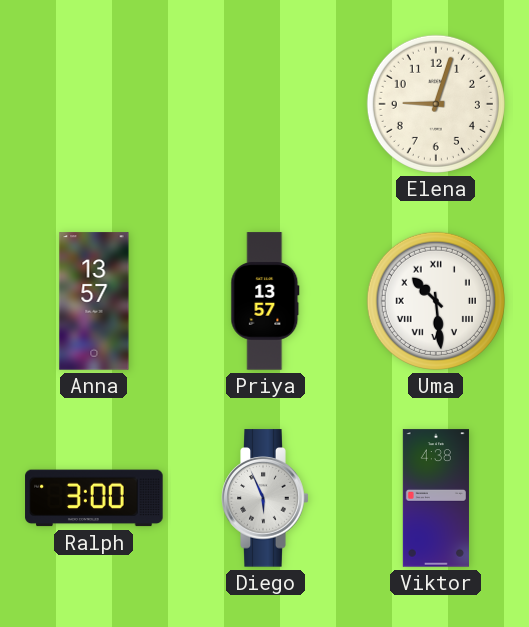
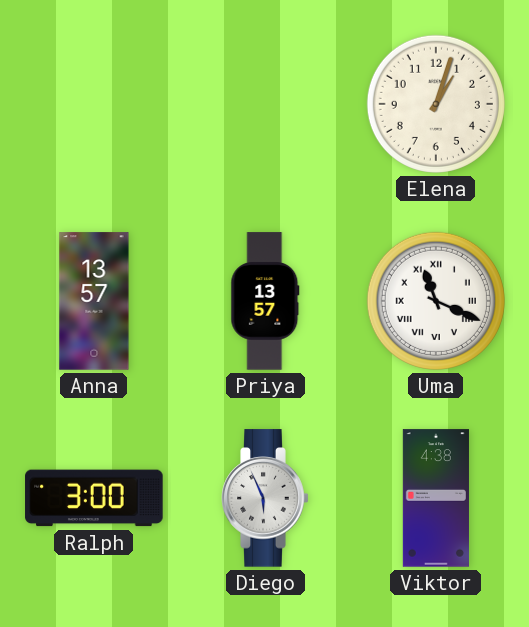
Elena: 9:03 -> 1:03
Uma: 10:29 -> 11:19
